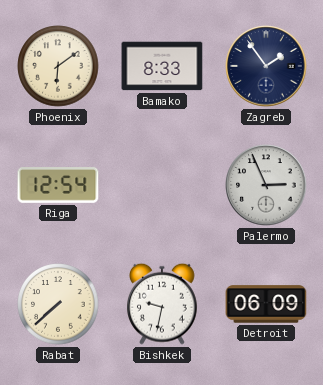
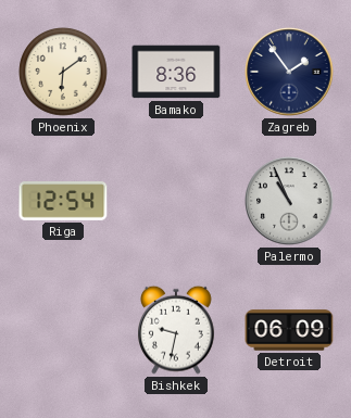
Bamako: 8:33 -> 8:36
Palermo: 2:56 -> 10:56
Rabat: 7:38 -> none
